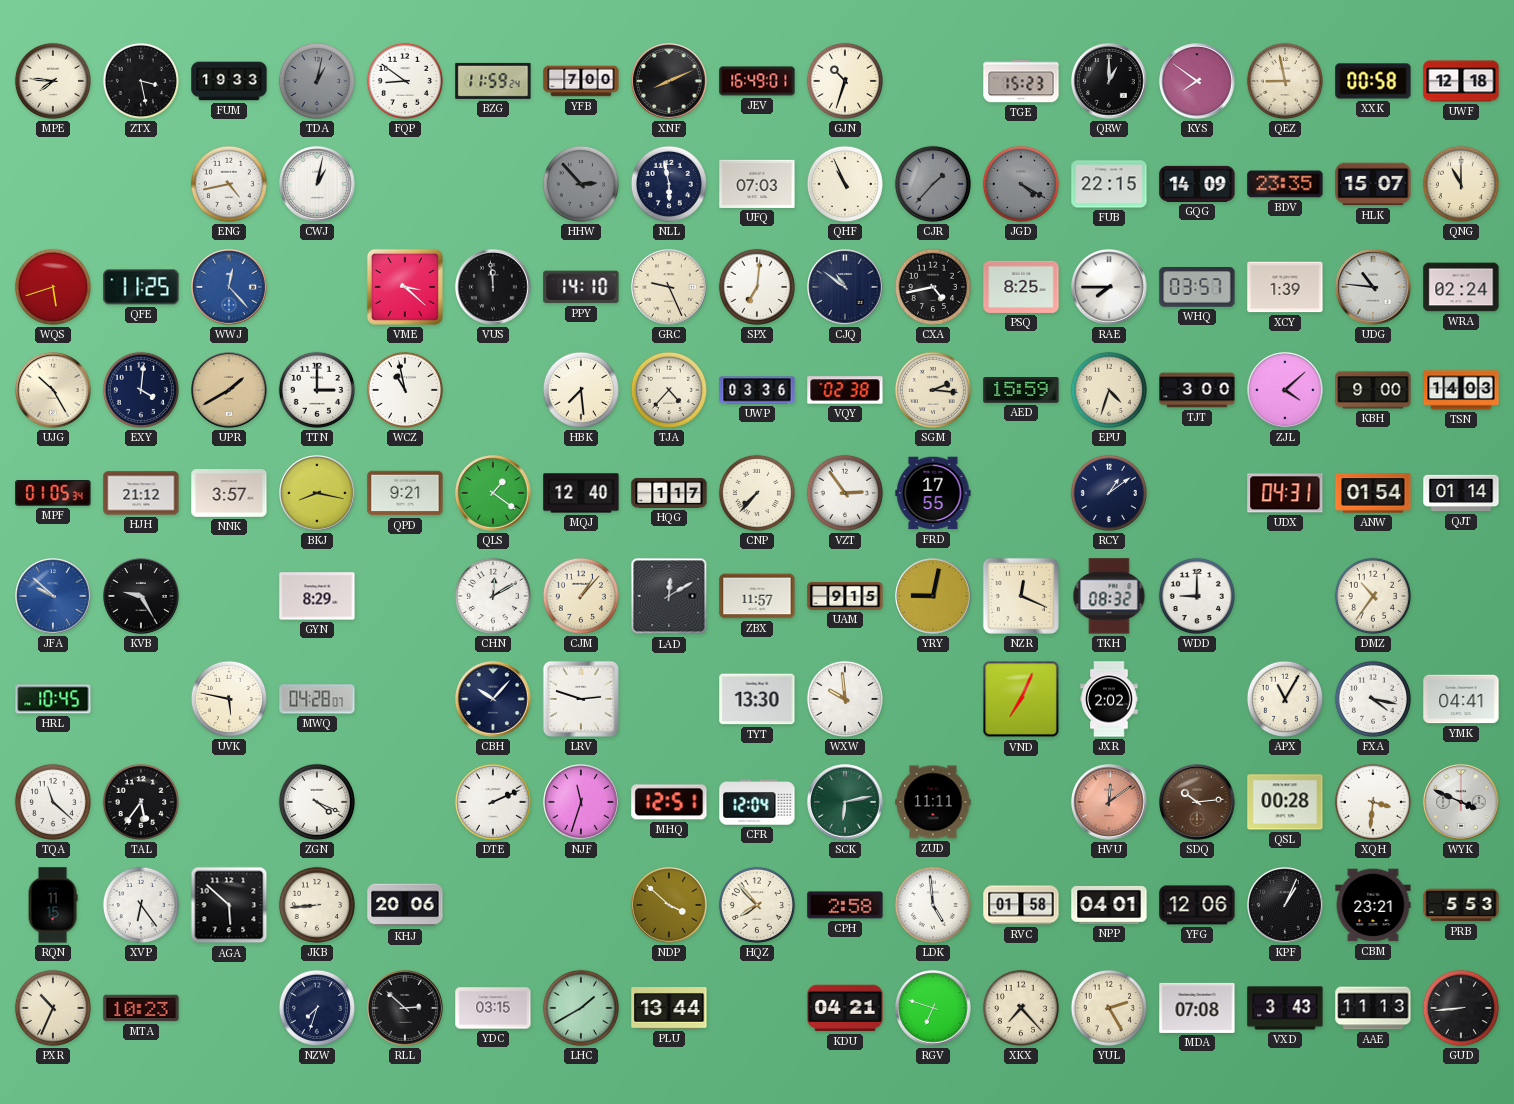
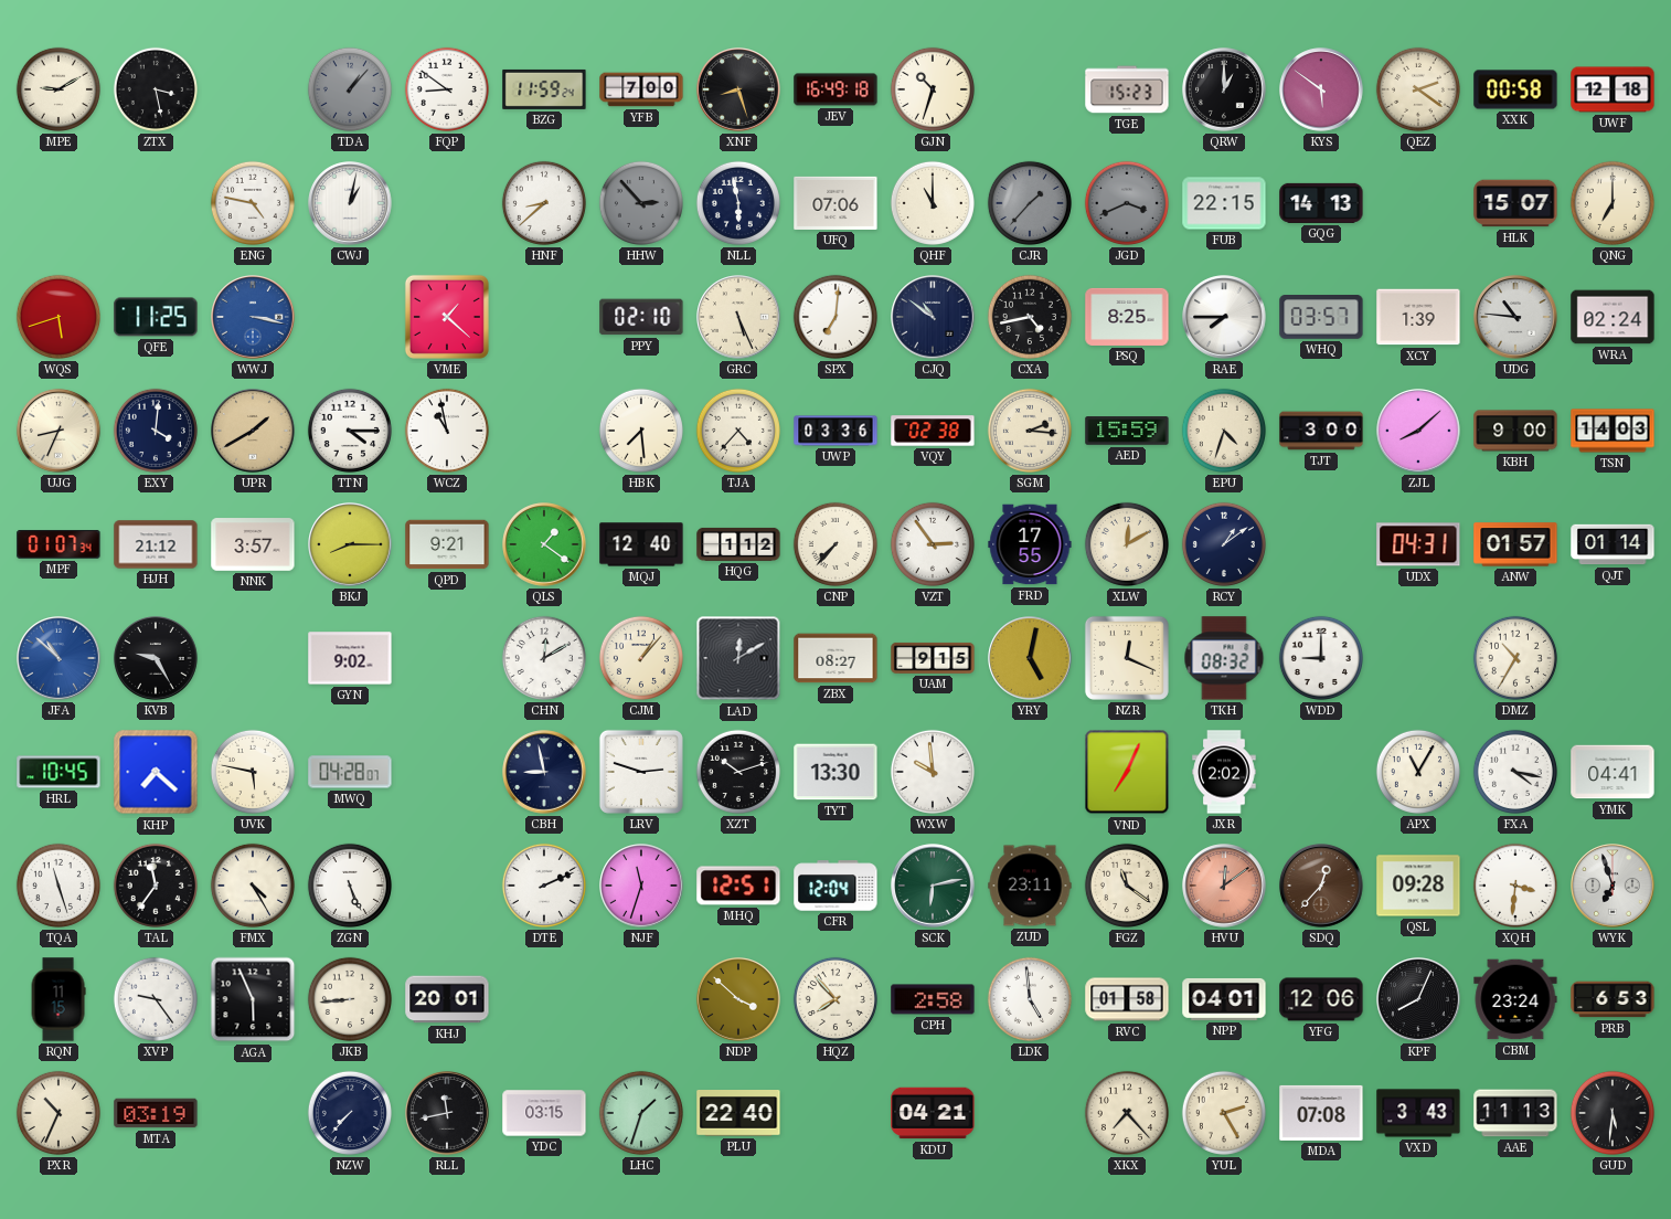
MPE: 7:46 -> 9:10
FUM: 19:33 -> none
TDA: 1:02 -> 1:07
XNF: 8:11 -> 8:27
JEV: 16:49:01 -> 16:49:18
KYS: 7:51 -> 5:51
QEZ: 8:58 -> 2:21
ENG: 4:43 -> 4:47
HNF: none -> 8:38
UFQ: 07:03 -> 07:06
QHF: 10:56 -> 11:00
JGD: 4:20 -> 3:41
GQG: 14:09 -> 14:13
BDV: 23:35 -> none
QNG: 11:00 -> 7:00
WWJ: 12:23 -> 3:17
VME: 3:22 -> 1:22
VUS: 11:59 -> none
PPY: 14:10 -> 02:10
GRC: 9:26 -> 5:26
UJG: 10:25 -> 8:34
TTN: 3:00 -> 4:15
ZJL: 4:08 -> 8:08
MPF: 01:05 -> 01:07
BKJ: 8:17 -> 8:15
HQG: 1:17 -> 1:12
XLW: none -> 12:10
ANW: 01:54 -> 01:57
JFA: 9:52 -> 10:52
GYN: 8:29 -> 9:02
ZBX: 11:57 -> 08:27
YRY: 9:02 -> 5:02
DMZ: 10:36 -> 10:35
KHP: none -> 7:22
CBH: 10:07 -> 8:58
XZT: none -> 10:12
TQA: 11:22 -> 11:27
TAL: 5:36 -> 11:36
FMX: none -> 4:25
ZGN: 4:19 -> 5:26
ZUD: 11:11 -> 23:11
FGZ: none -> 11:21
SDQ: 10:14 -> 12:37
QSL: 00:28 -> 09:28
WYK: 3:49 -> 6:57
XVP: 6:24 -> 9:24
AGA: 5:52 -> 5:56
KHJ: 20:06 -> 20:01
KPF: 1:04 -> 8:04
CBM: 23:21 -> 23:24
PRB: 5:53 -> 6:53
MTA: 10:23 -> 03:19
NZW: 7:33 -> 7:37
RLL: 2:52 -> 11:43
LHC: 1:40 -> 1:33
PLU: 13:44 -> 22:40
RGV: 6:48 -> none
GUD: 8:44 -> 5:31
